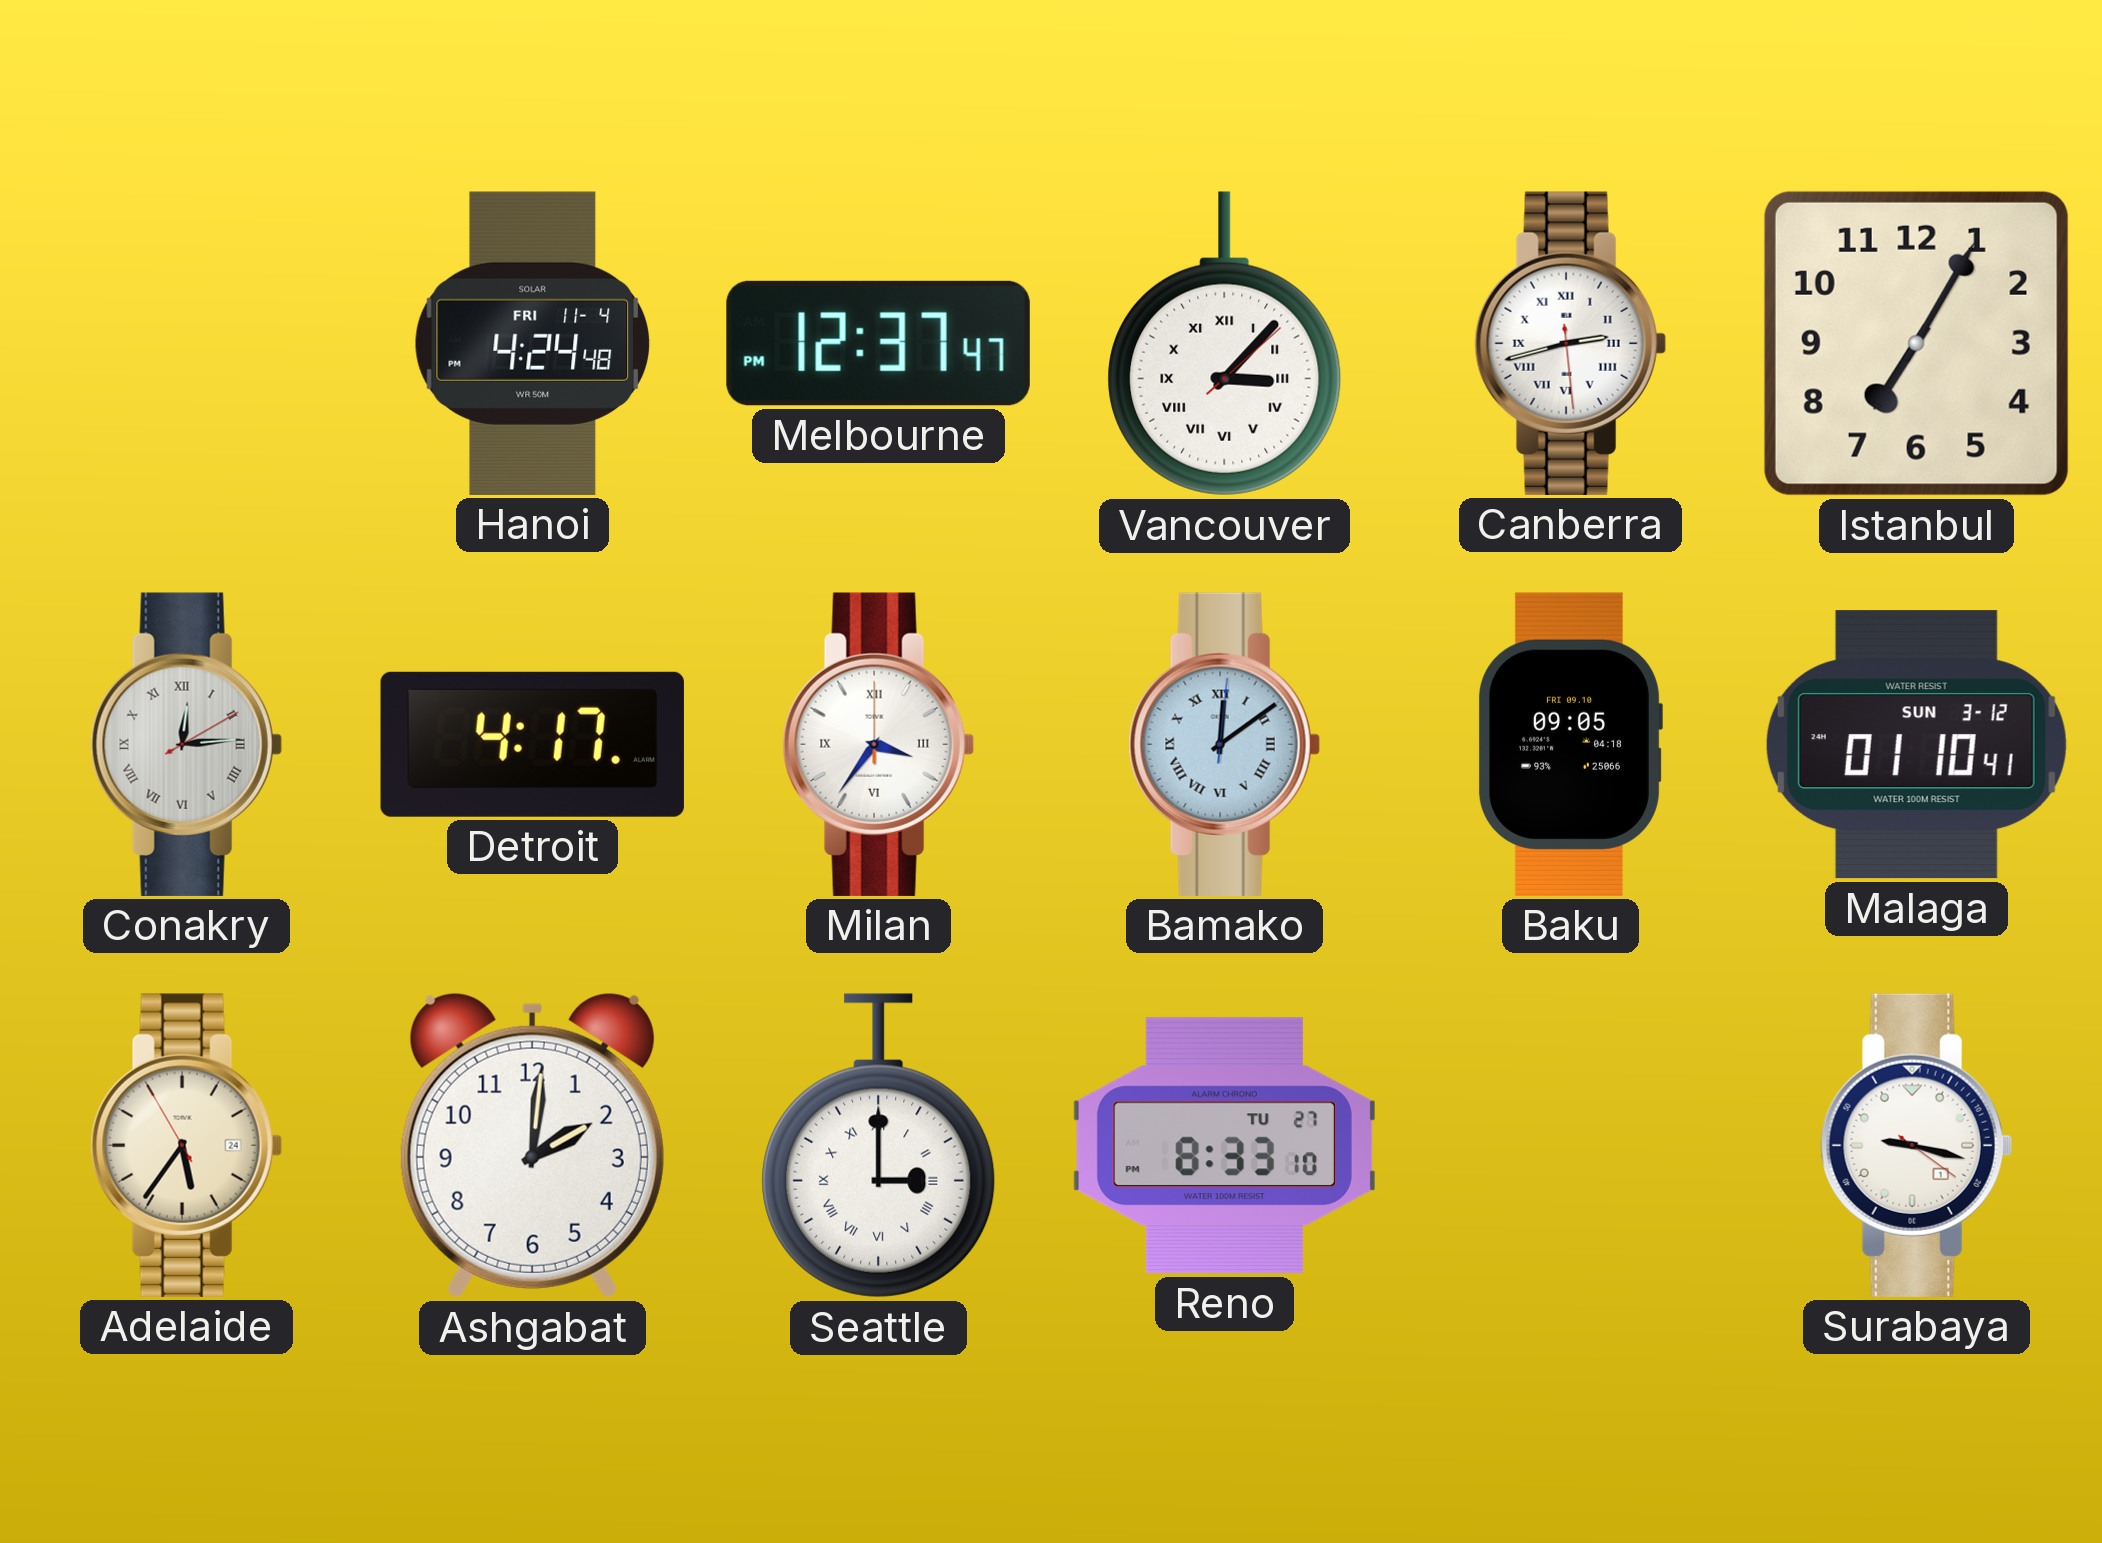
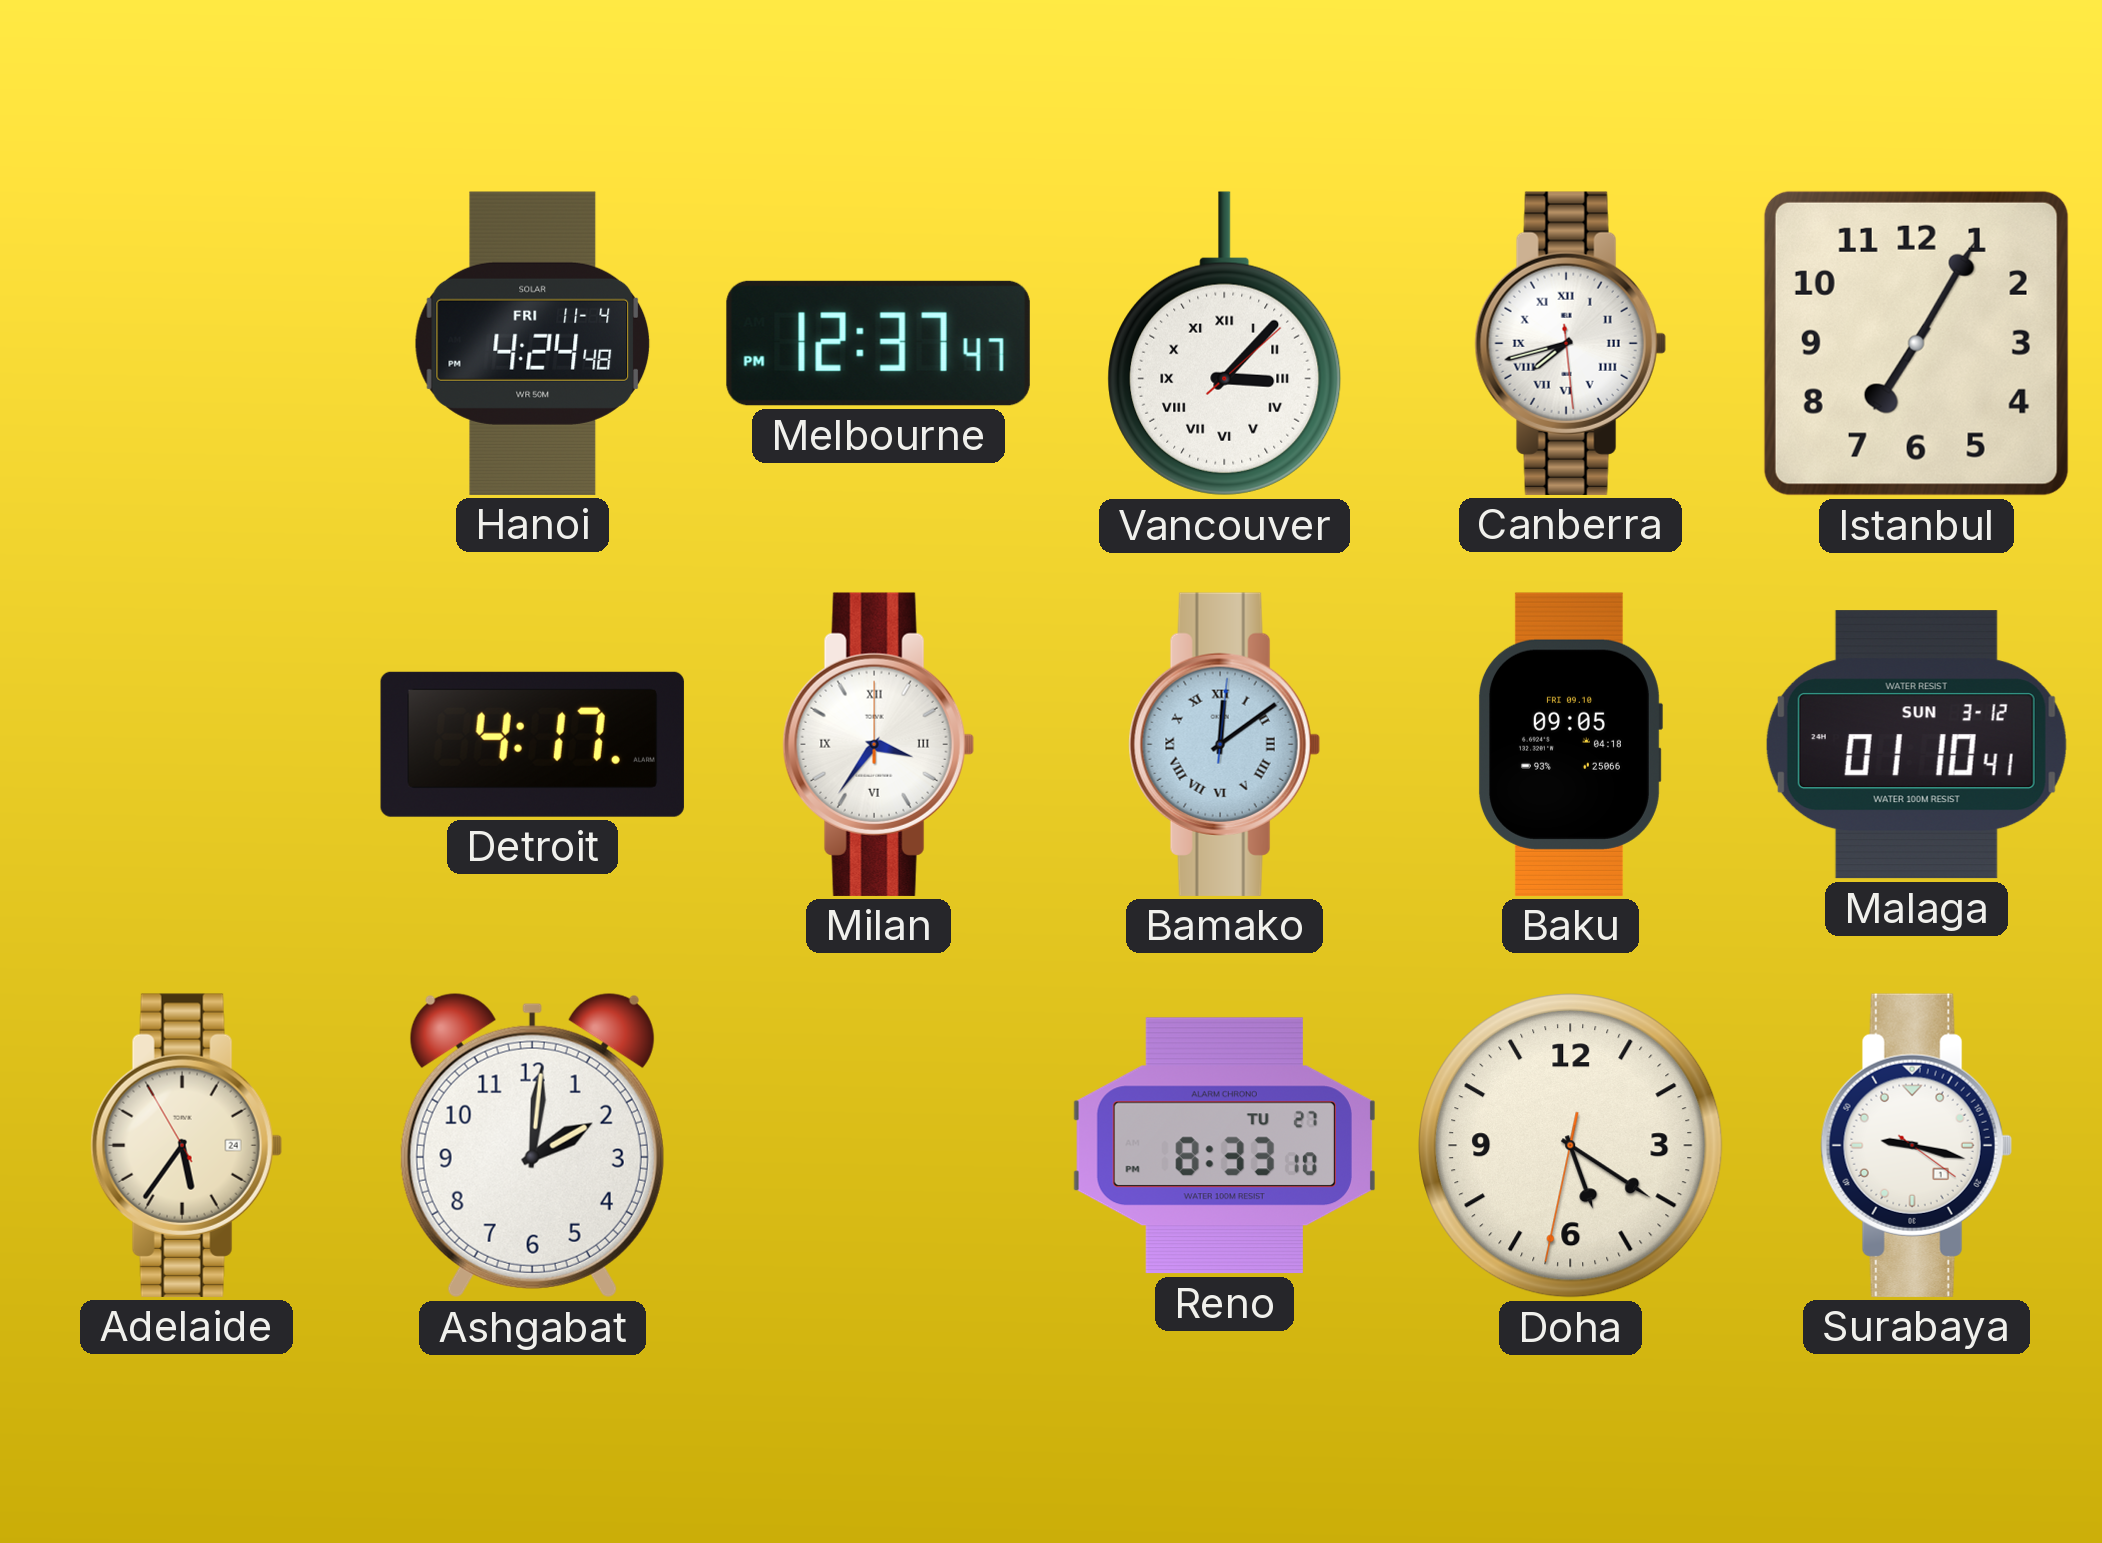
Canberra: 2:42 -> 7:42
Conakry: 12:14 -> none
Seattle: 3:00 -> none
Doha: none -> 5:20
